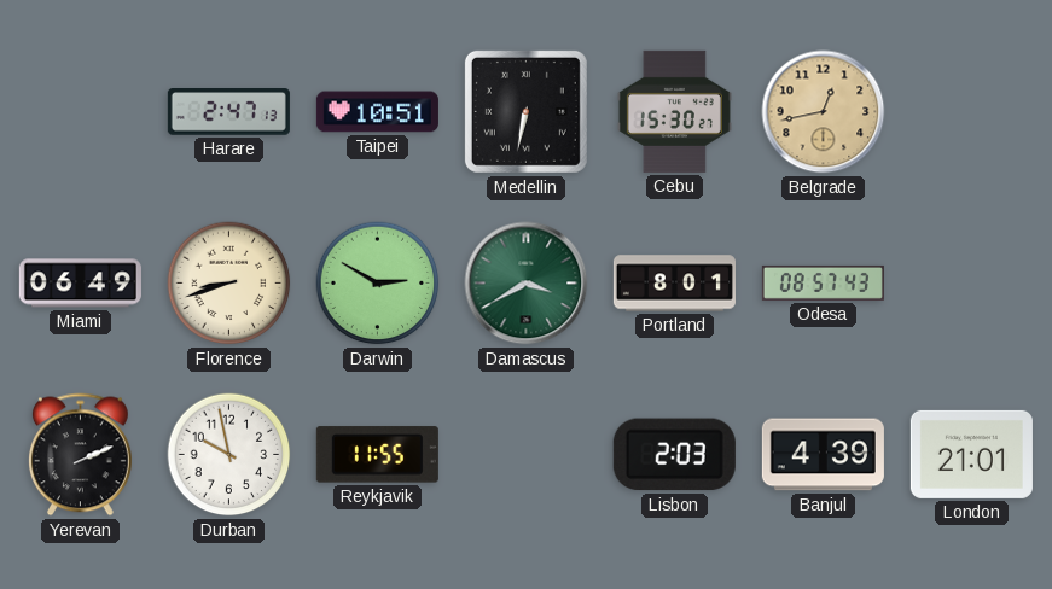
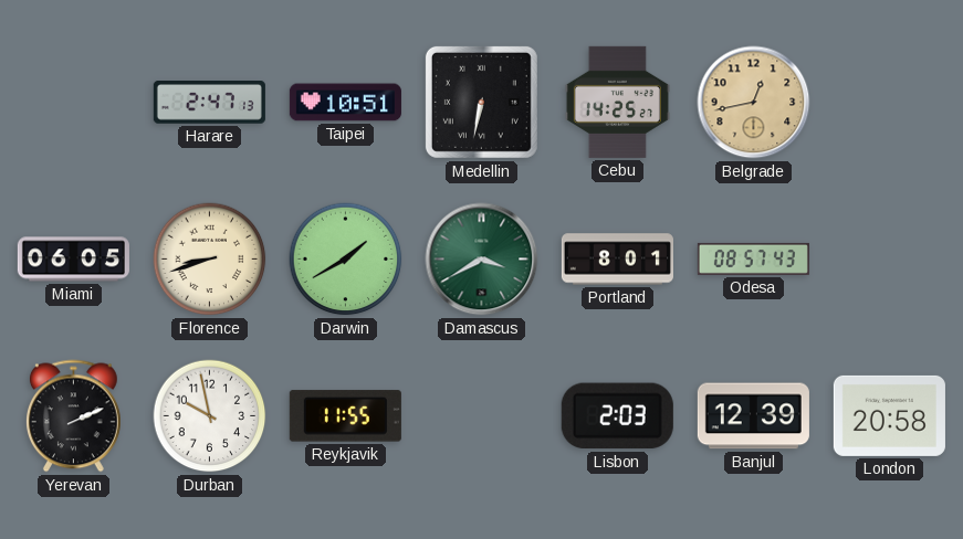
Cebu: 15:30 -> 14:25
Miami: 06:49 -> 06:05
Darwin: 2:50 -> 1:40
Banjul: 4:39 -> 12:39
London: 21:01 -> 20:58
